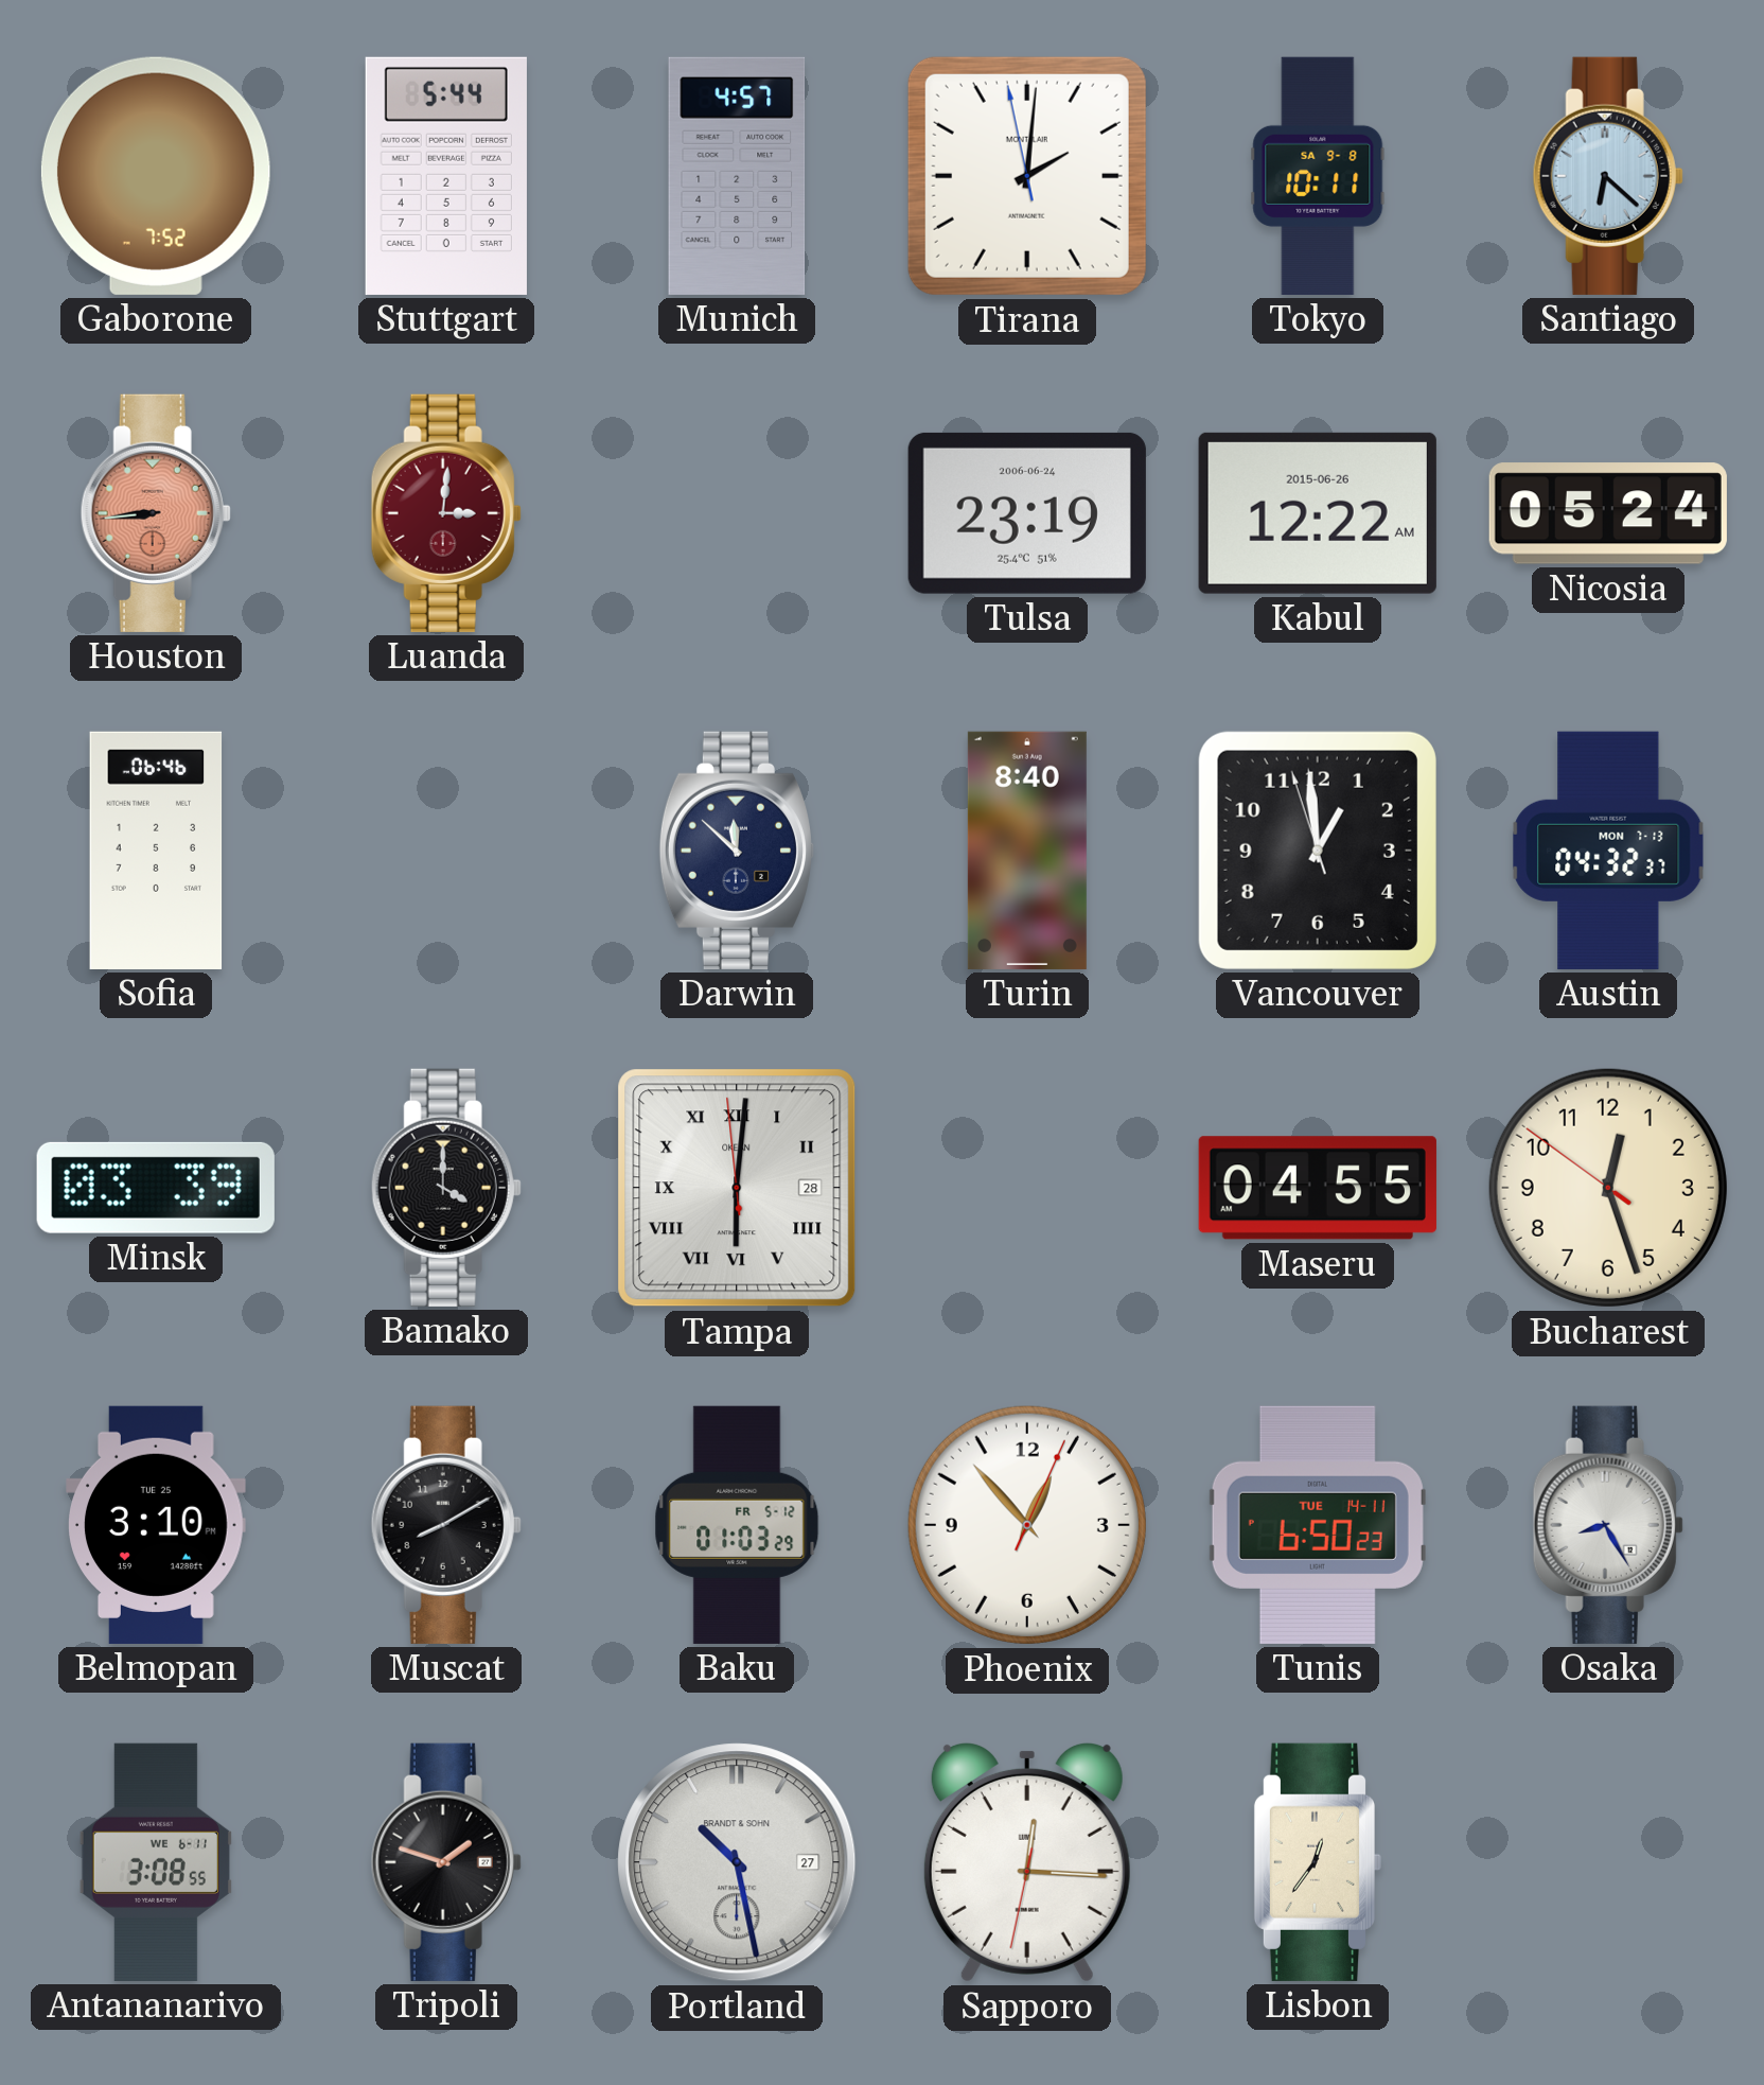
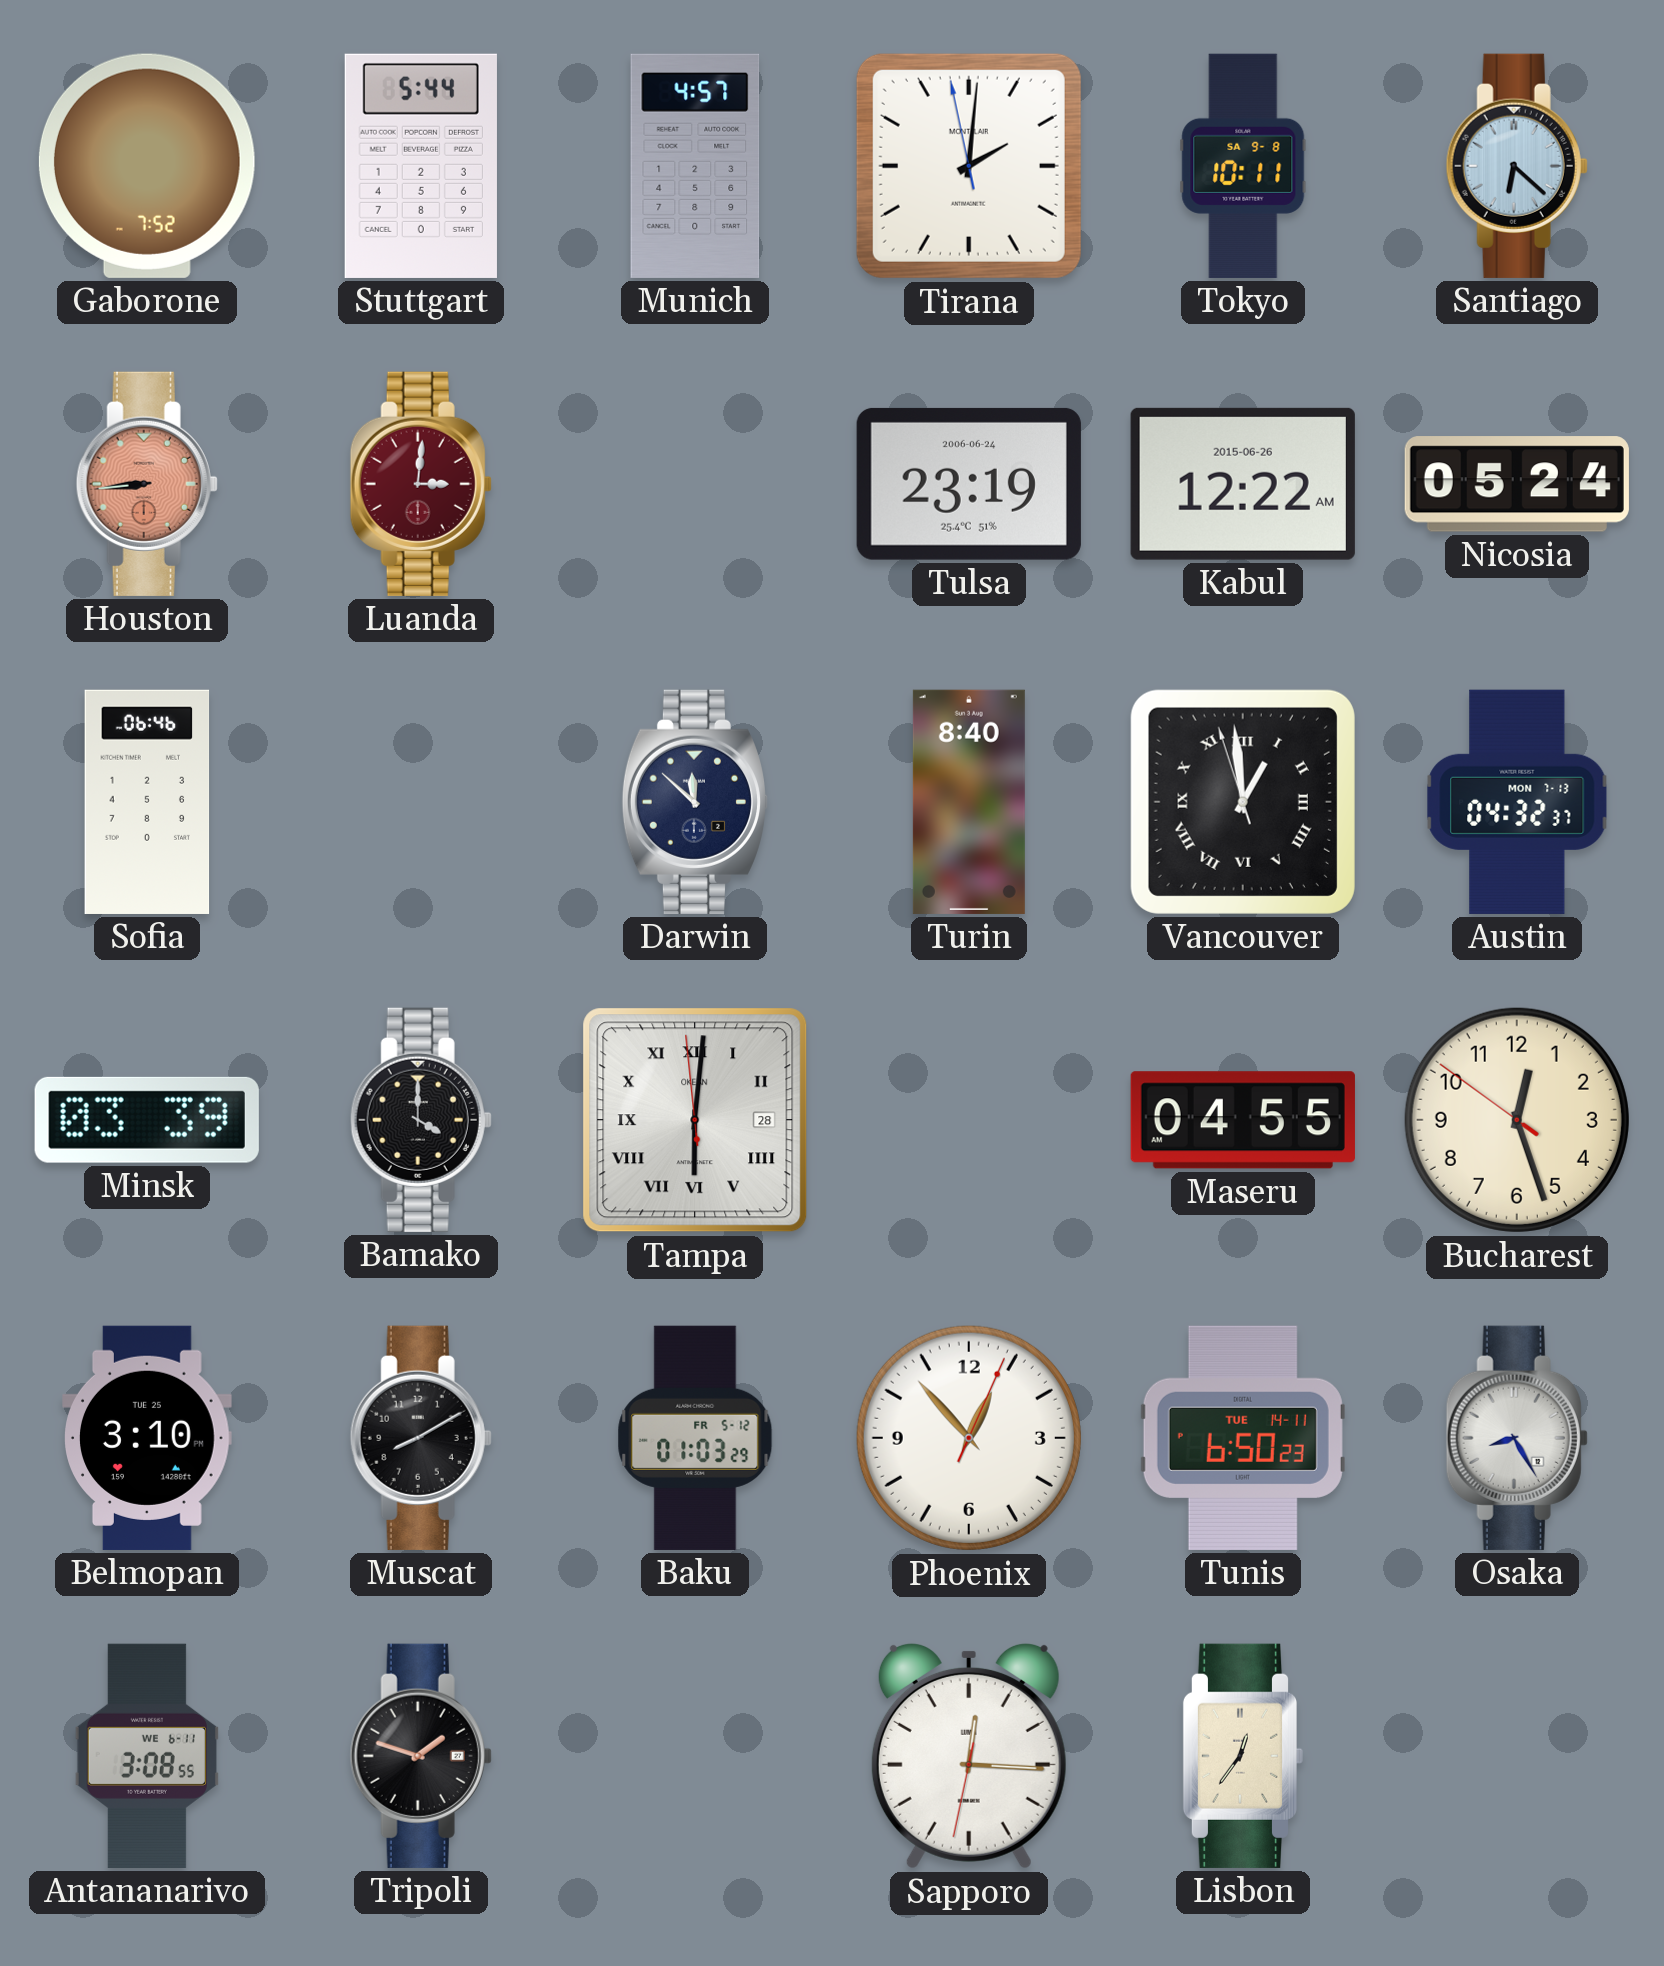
Vancouver numerals: Arabic -> Roman
Portland: 10:28 -> none
